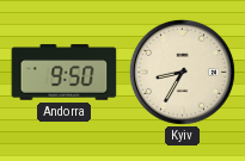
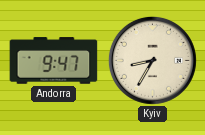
Andorra: 9:50 -> 9:47
